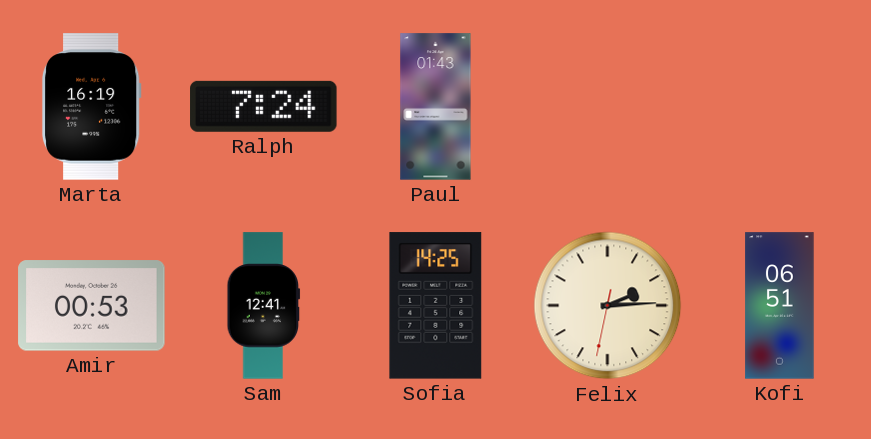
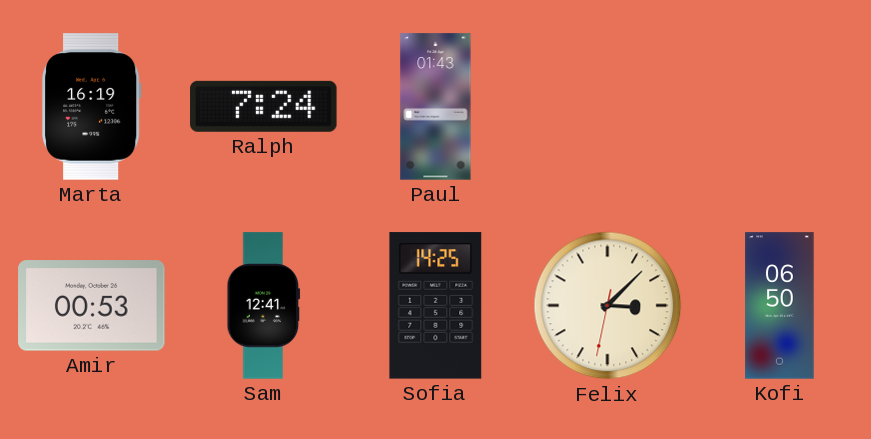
Felix: 2:14 -> 3:07
Kofi: 06:51 -> 06:50
